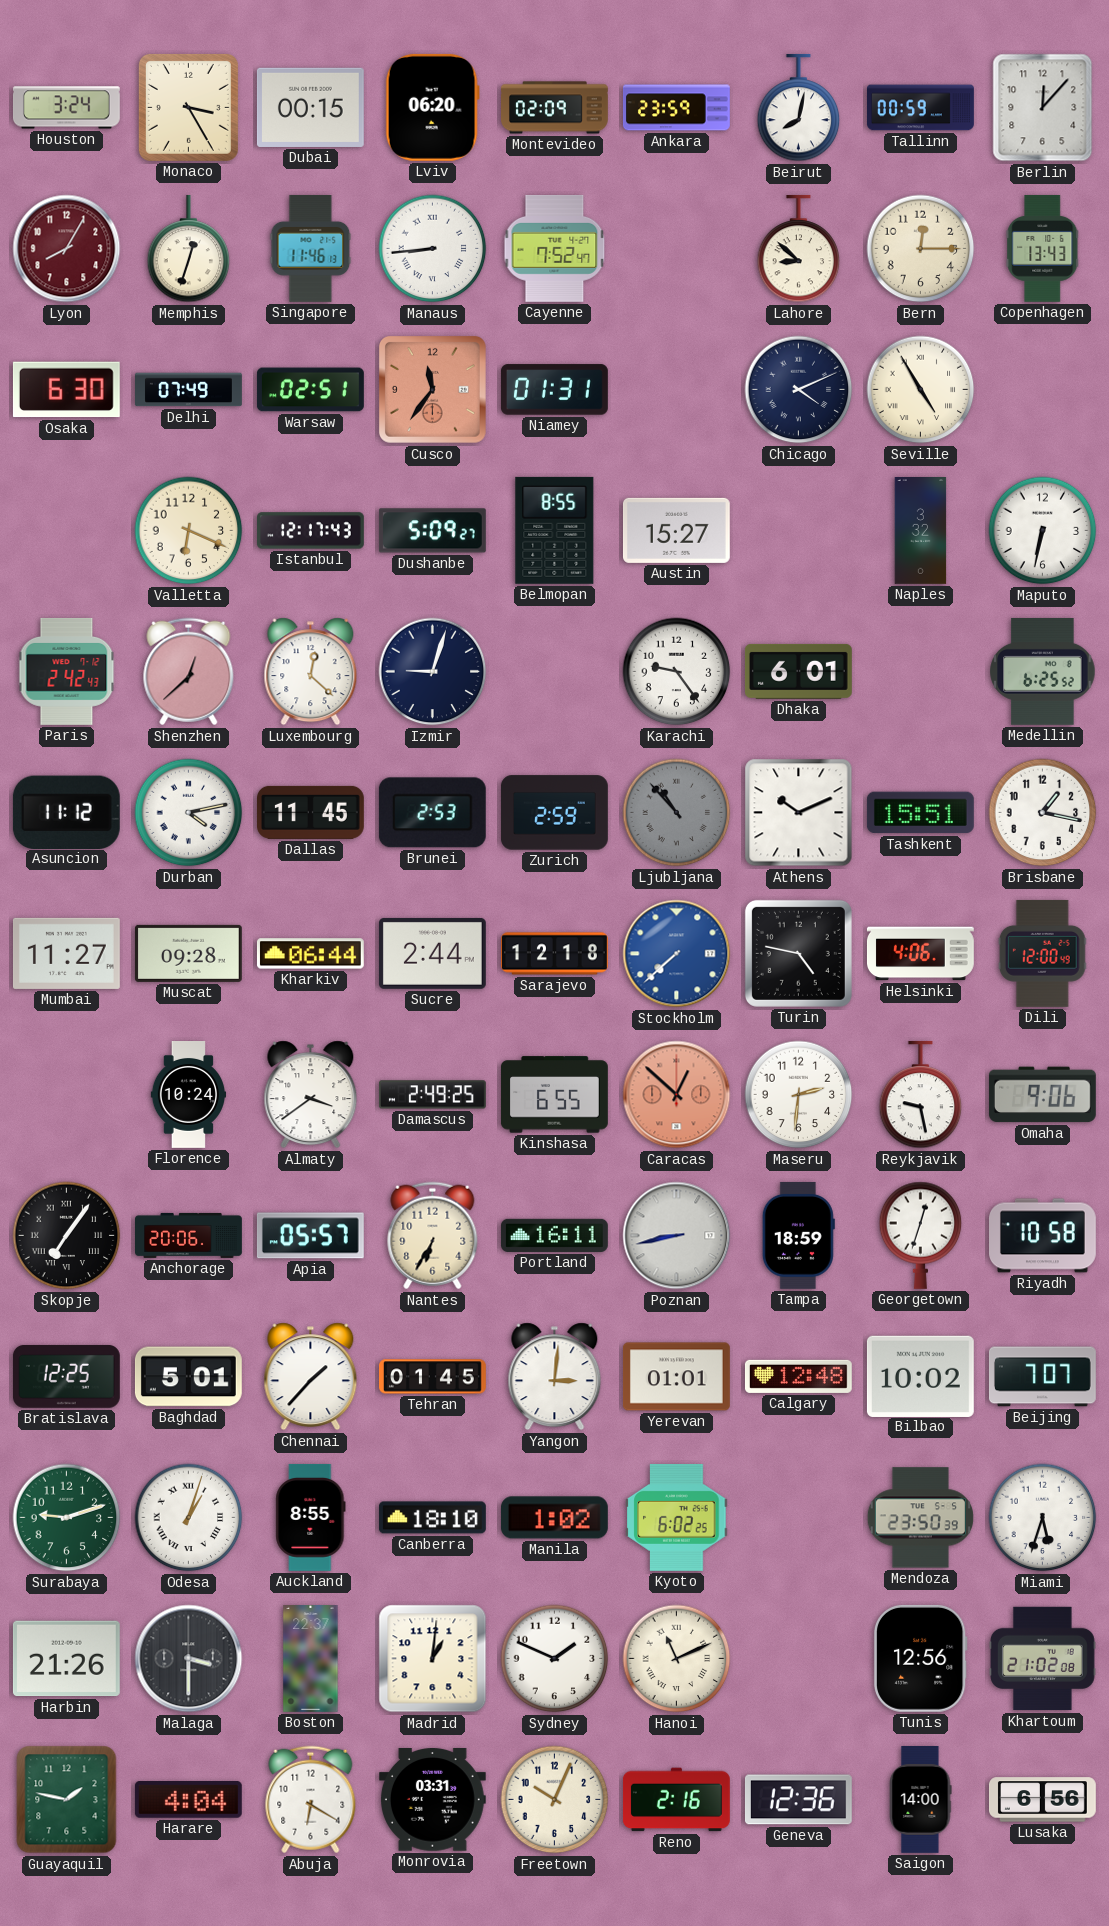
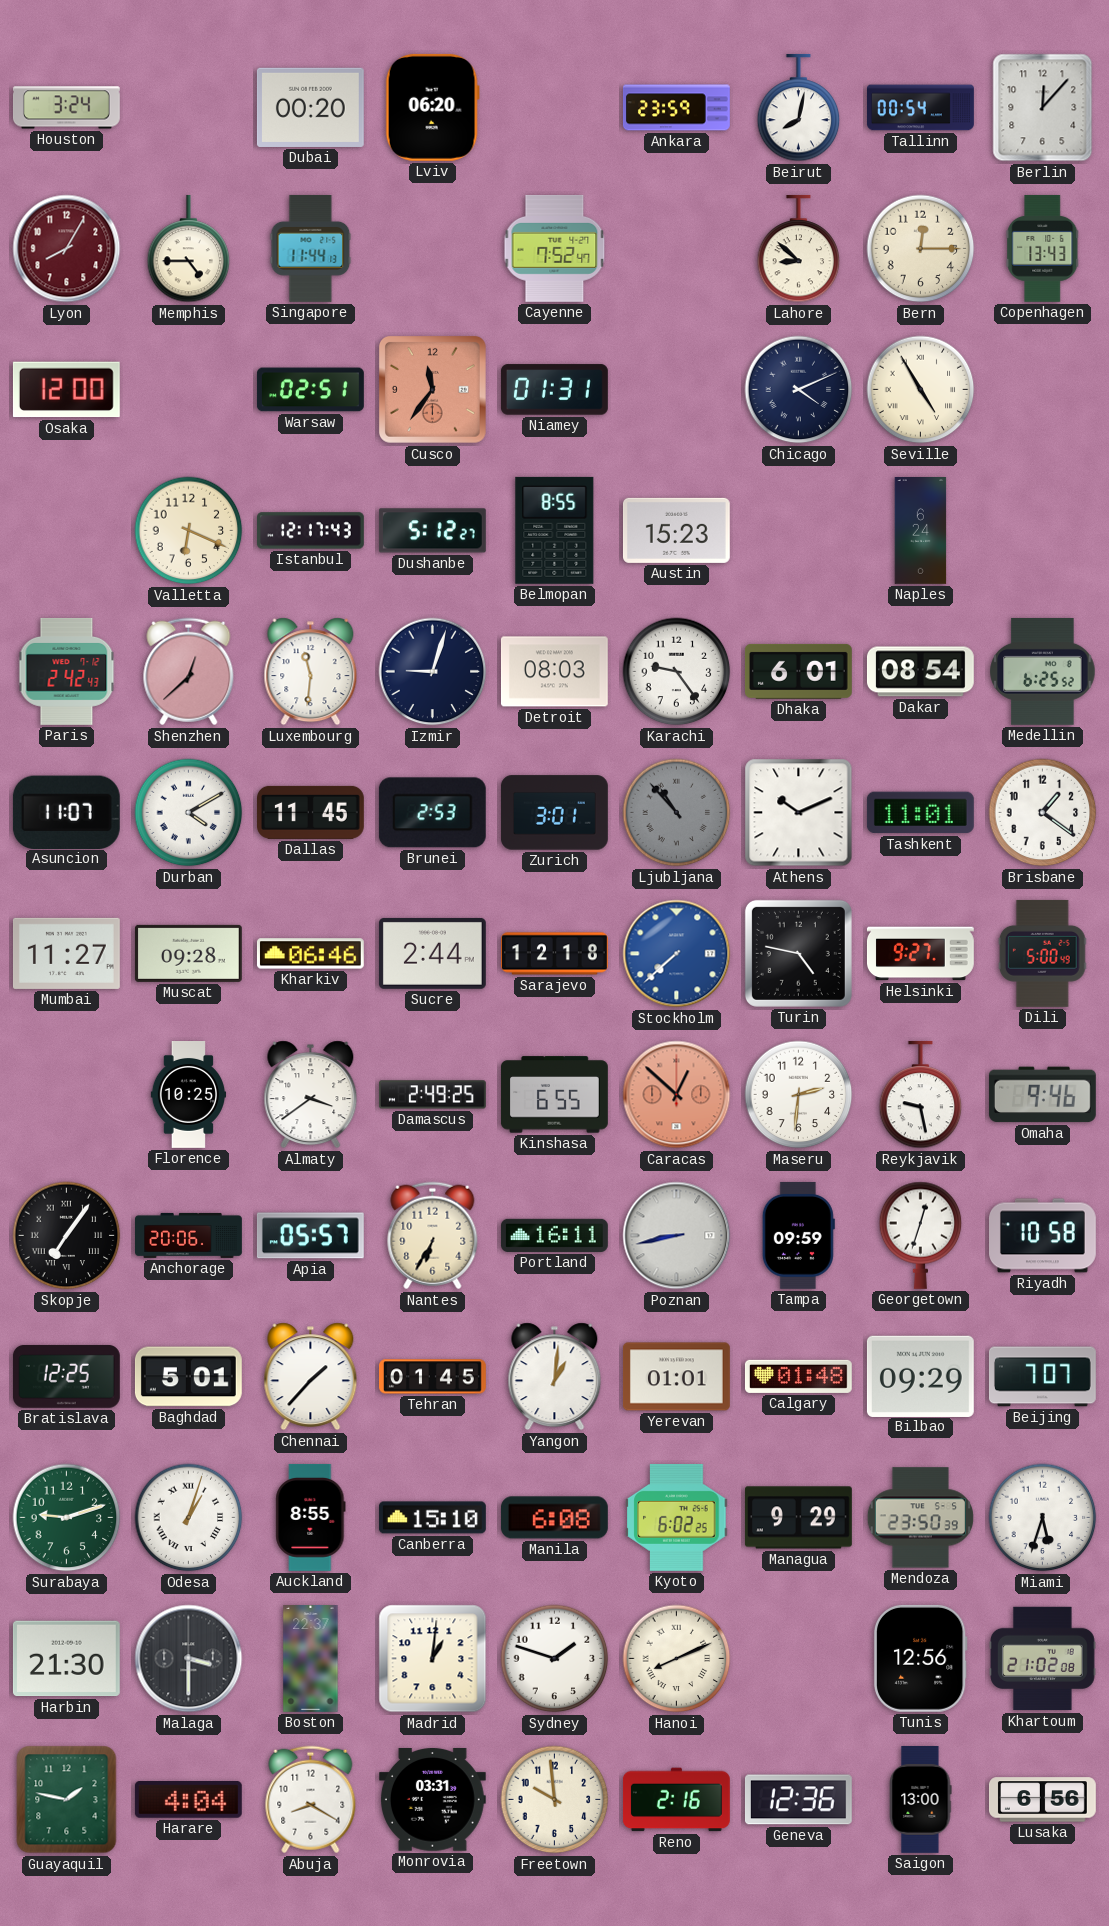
Monaco: 3:25 -> none
Dubai: 00:15 -> 00:20
Montevideo: 02:09 -> none
Tallinn: 00:59 -> 00:54
Memphis: 12:33 -> 4:45
Singapore: 11:46 -> 11:44
Manaus: 8:44 -> none
Osaka: 6:30 -> 12:00
Delhi: 07:49 -> none
Dushanbe: 5:09 -> 5:12
Austin: 15:27 -> 15:23
Naples: 3:32 -> 6:24
Maputo: 6:32 -> none
Luxembourg: 12:22 -> 11:31
Detroit: none -> 08:03
Dakar: none -> 08:54
Asuncion: 11:12 -> 11:07
Durban: 4:13 -> 4:10
Zurich: 2:59 -> 3:01
Tashkent: 15:51 -> 11:01
Brisbane: 1:17 -> 1:21
Kharkiv: 06:44 -> 06:46
Helsinki: 4:06 -> 9:27
Dili: 12:00 -> 5:00
Florence: 10:24 -> 10:25
Omaha: 9:06 -> 9:46
Tampa: 18:59 -> 09:59
Yangon: 3:01 -> 1:01
Calgary: 12:48 -> 01:48
Bilbao: 10:02 -> 09:29
Canberra: 18:10 -> 15:10
Manila: 1:02 -> 6:08
Managua: none -> 9:29
Harbin: 21:26 -> 21:30
Sydney: 1:49 -> 1:48
Hanoi: 11:11 -> 8:11
Abuja: 6:20 -> 8:20
Freetown: 10:04 -> 9:59
Saigon: 14:00 -> 13:00
